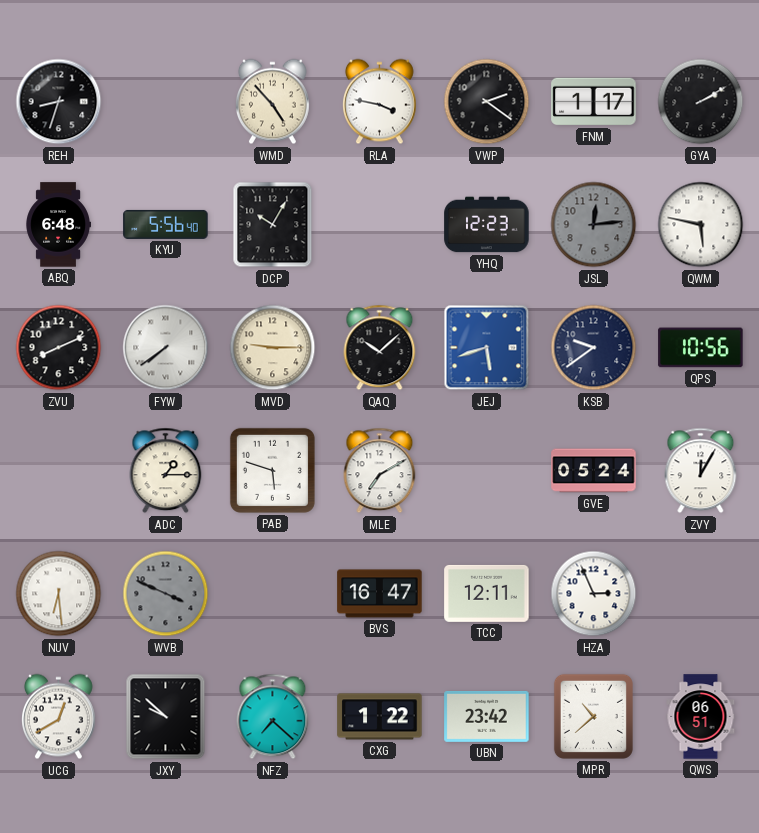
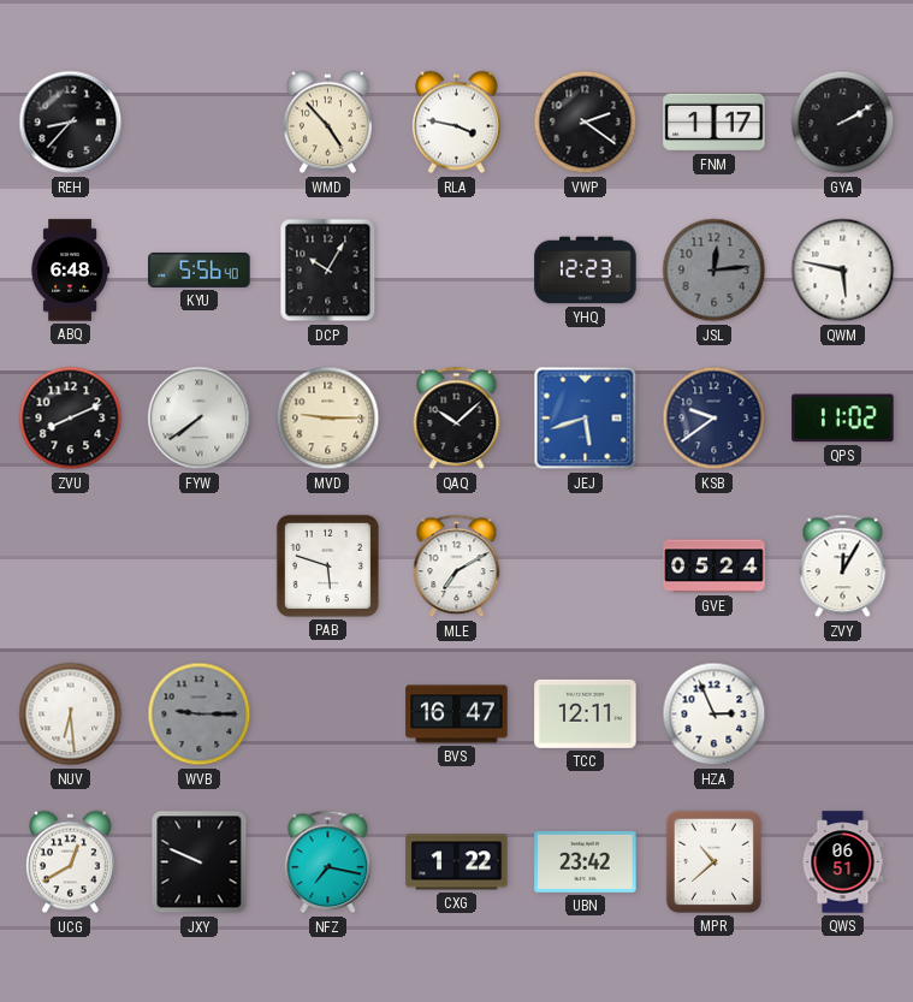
REH: 8:33 -> 8:37
QPS: 10:56 -> 11:02
ADC: 1:15 -> none
WVB: 3:49 -> 9:15
JXY: 9:52 -> 9:49
NFZ: 7:22 -> 7:17
